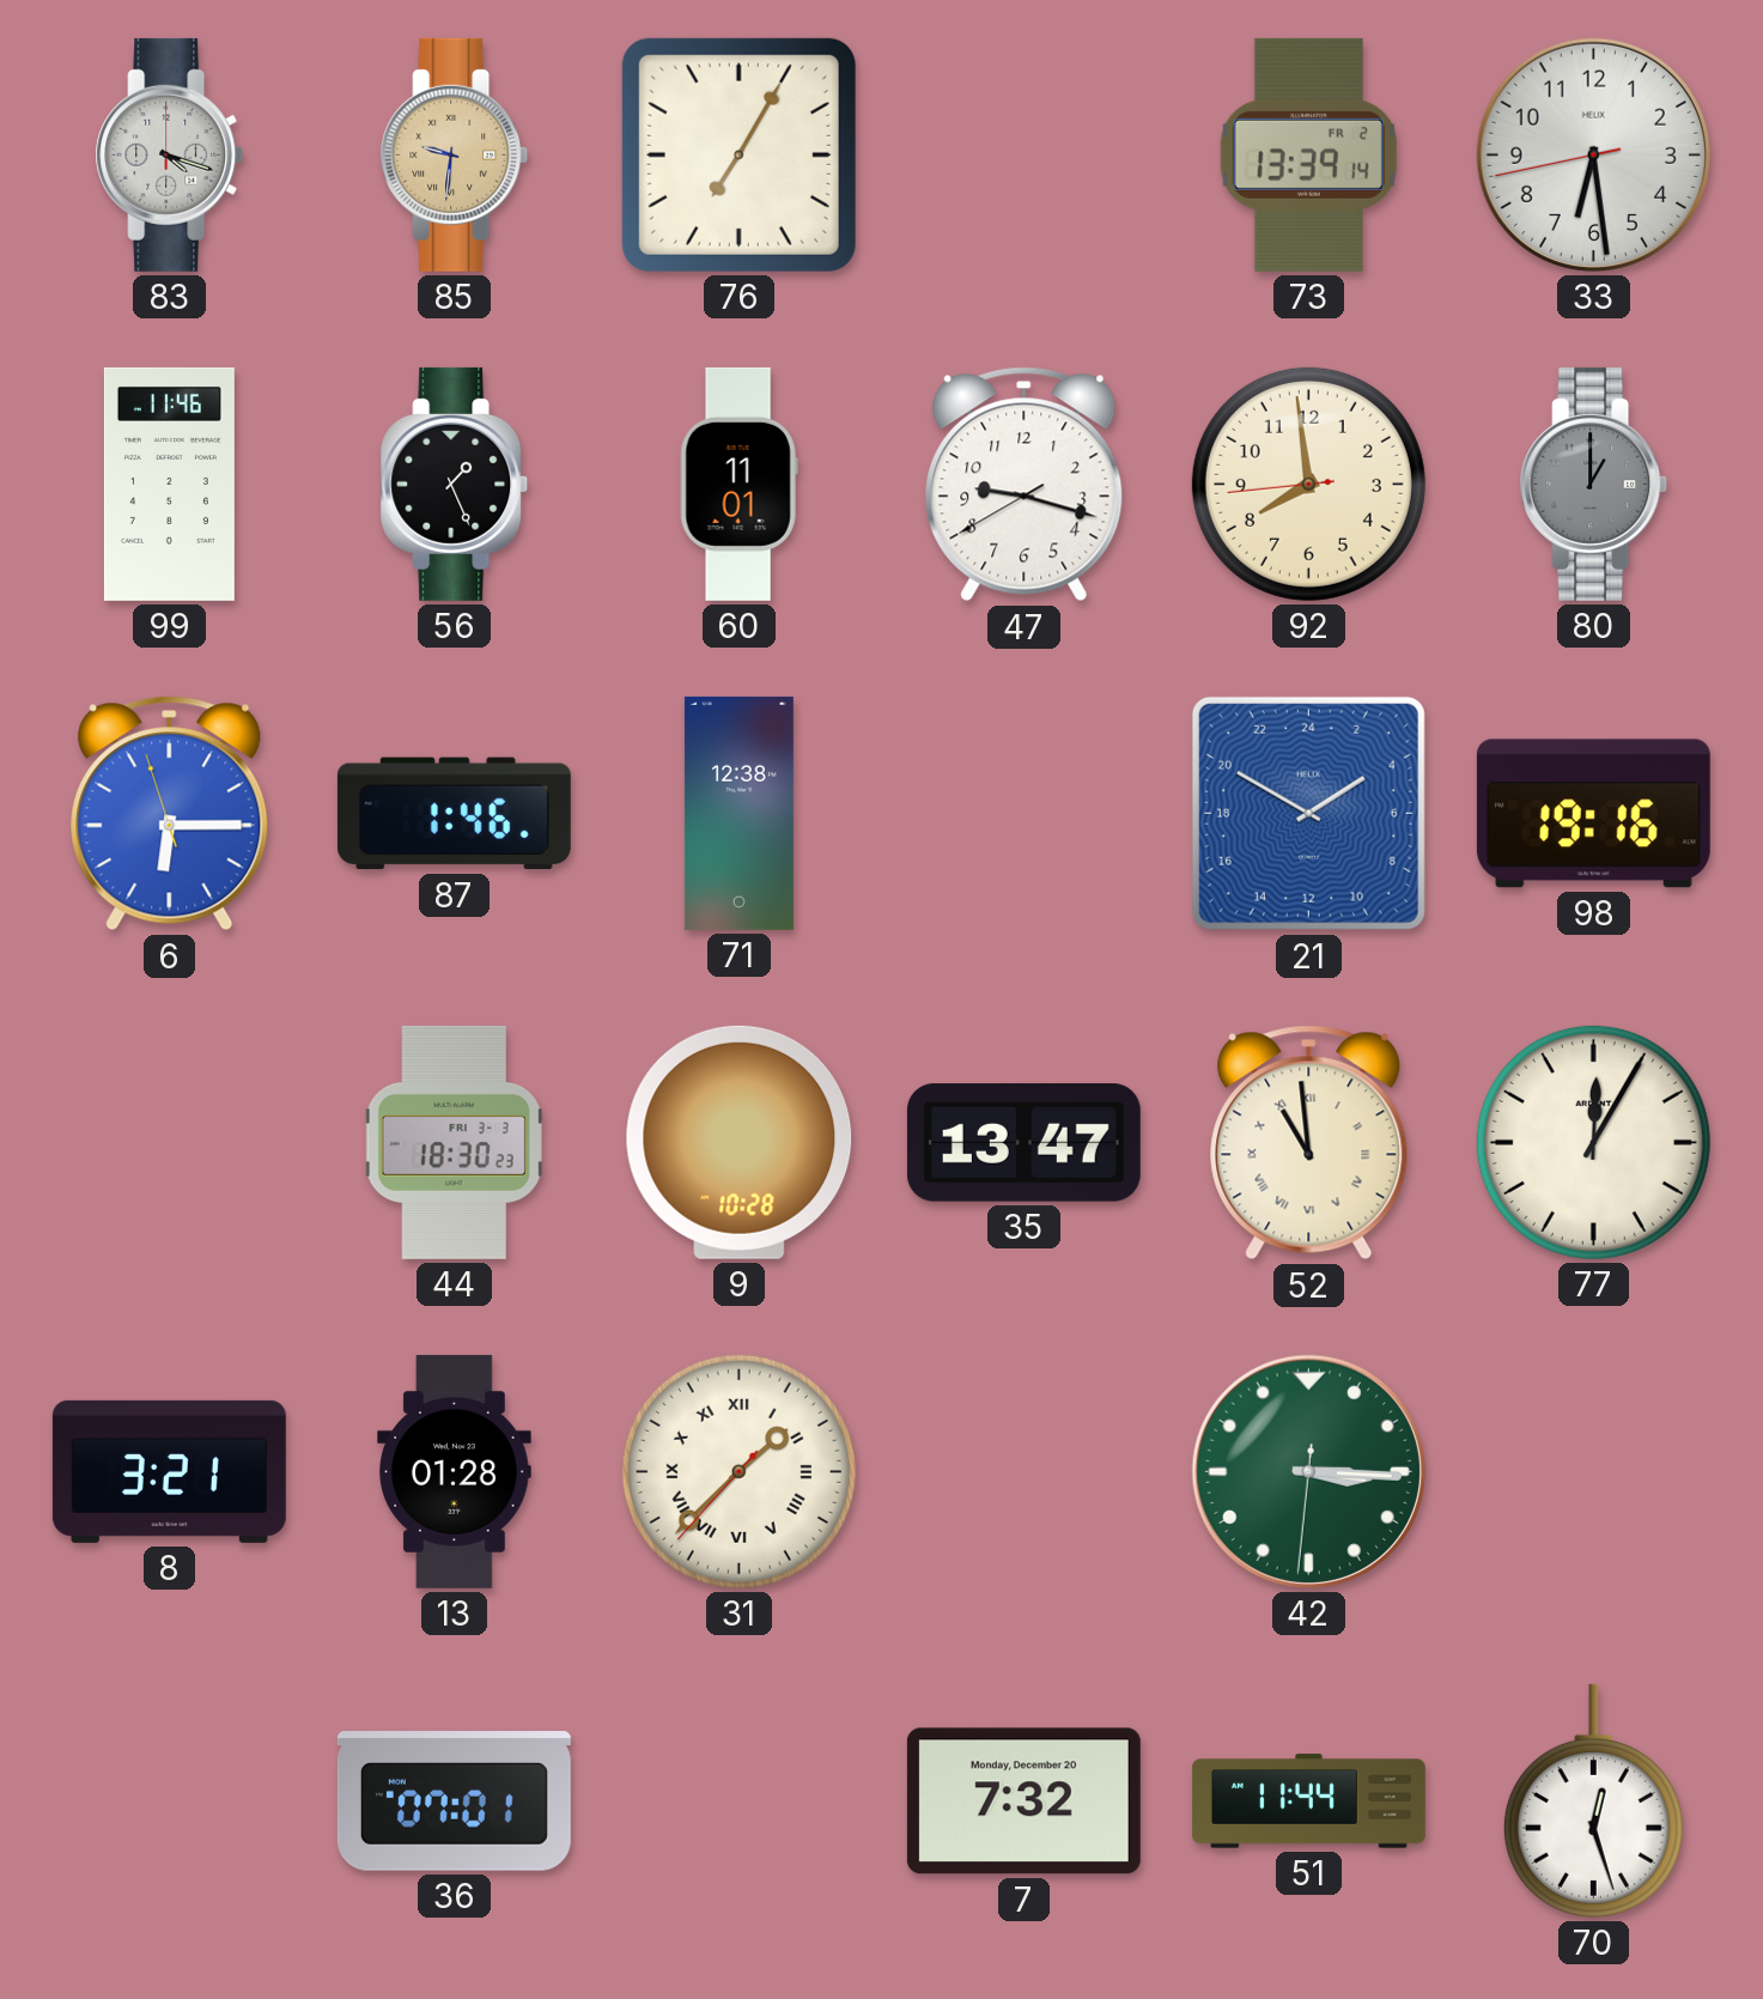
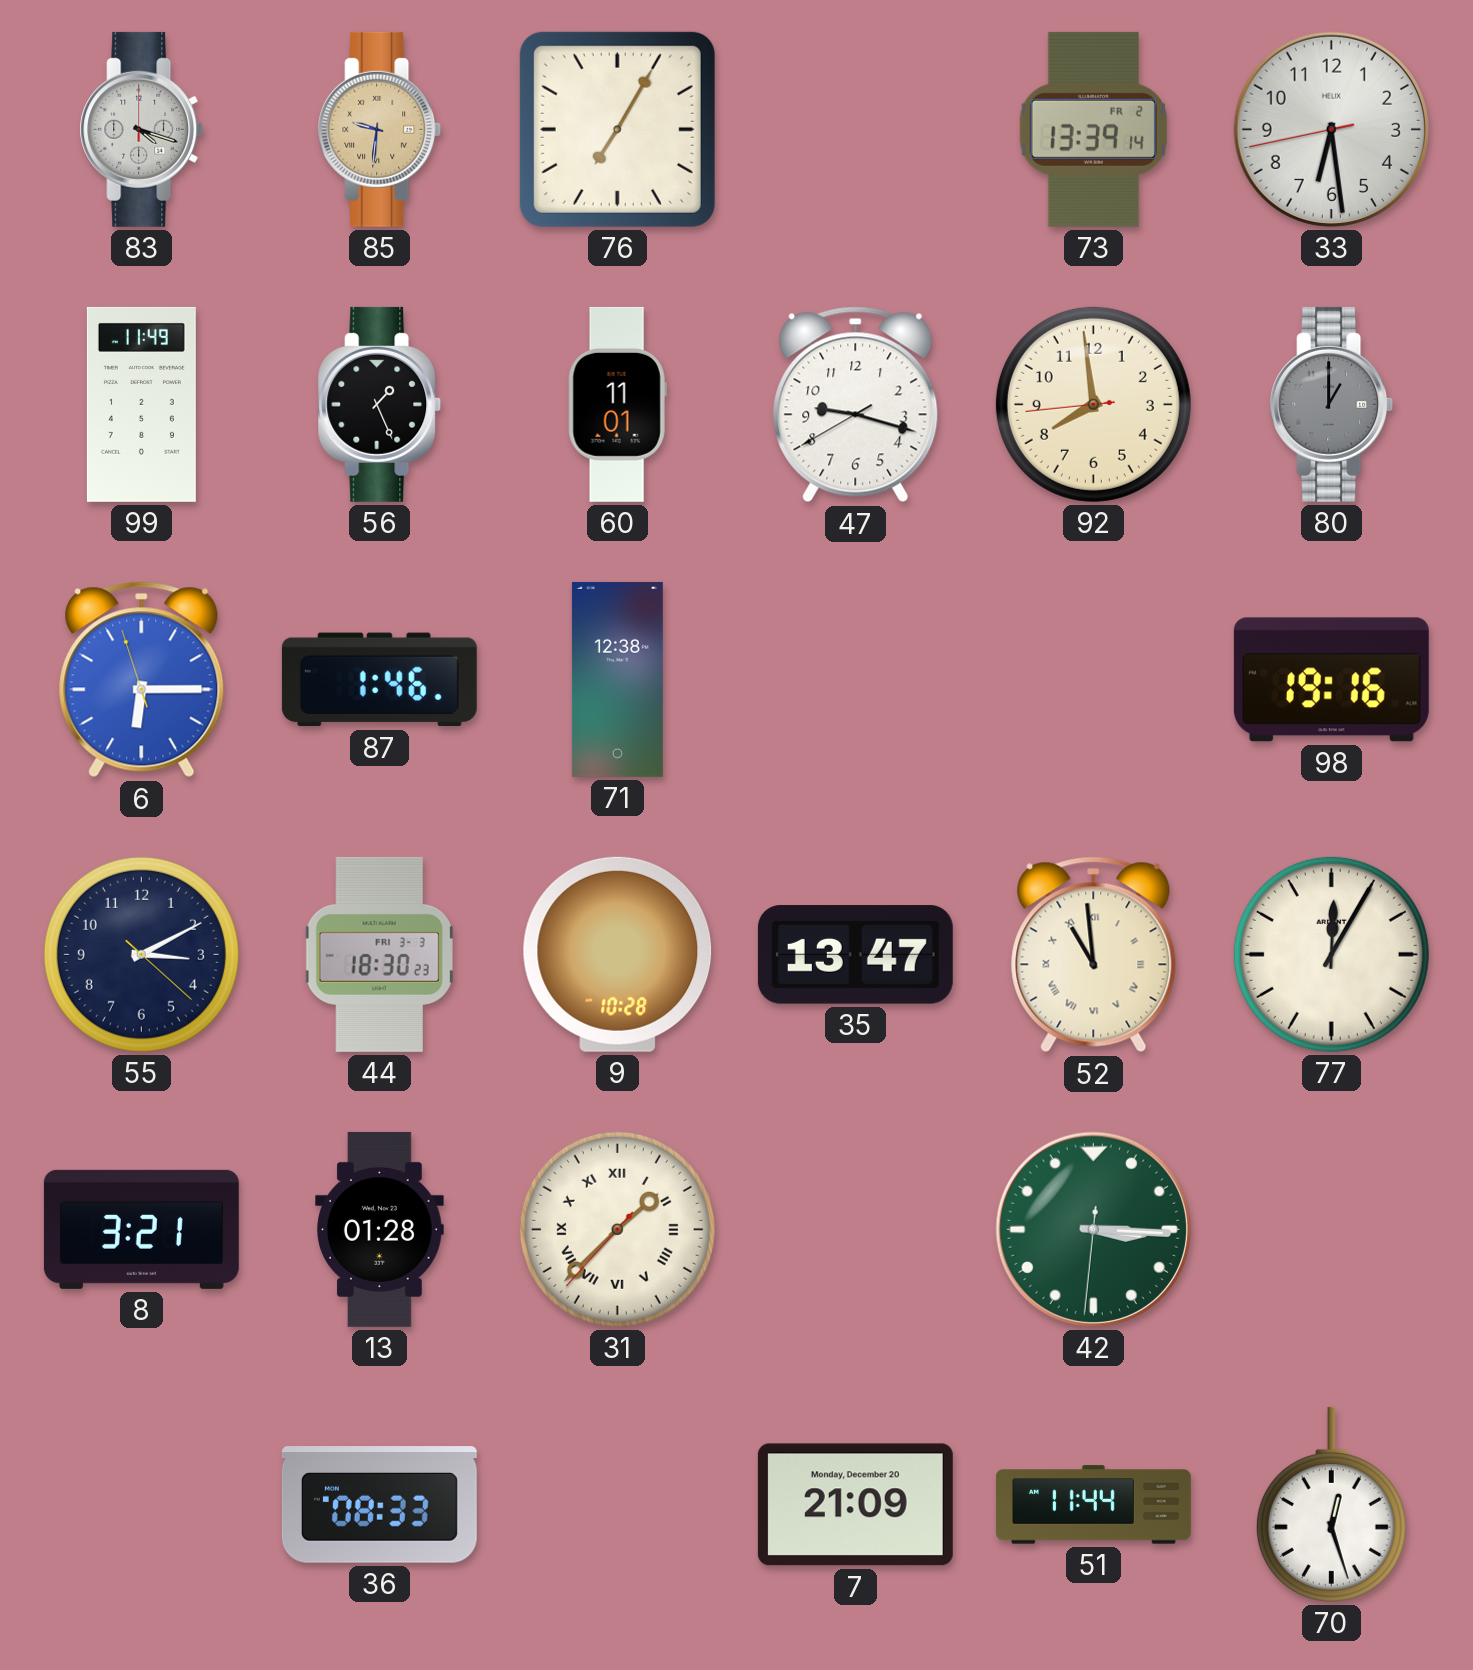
99: 11:46 -> 11:49
21: 3:50 -> none
55: none -> 3:10
36: 07:01 -> 08:33
7: 7:32 -> 21:09
